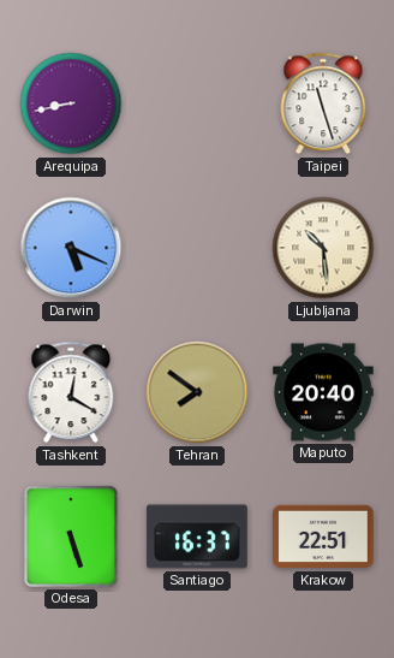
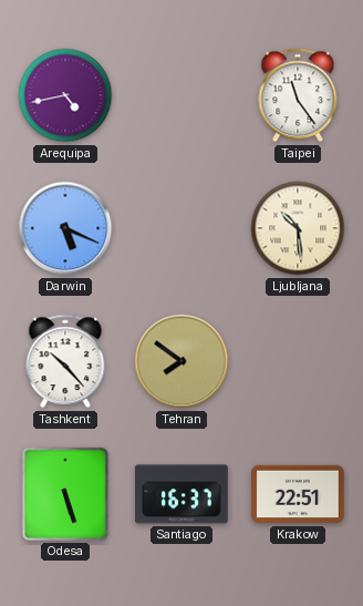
Arequipa: 8:43 -> 4:43
Taipei: 11:27 -> 11:24
Tashkent: 12:20 -> 10:23
Maputo: 20:40 -> none
